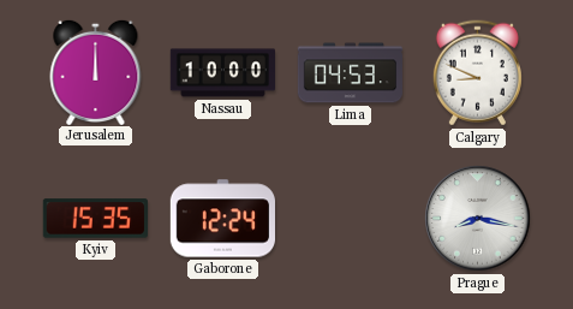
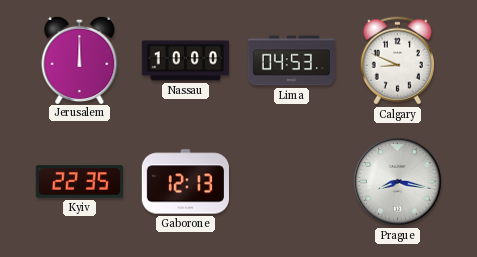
Kyiv: 15:35 -> 22:35
Gaborone: 12:24 -> 12:13
